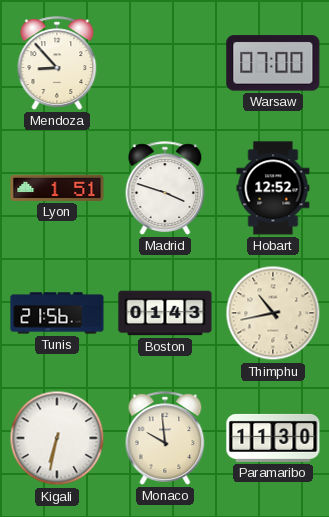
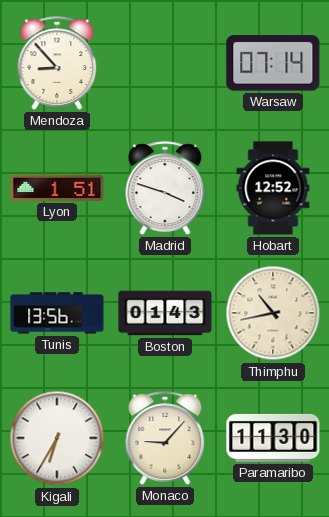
Warsaw: 07:00 -> 07:14
Tunis: 21:56 -> 13:56
Kigali: 6:32 -> 6:35
Monaco: 9:59 -> 9:07
